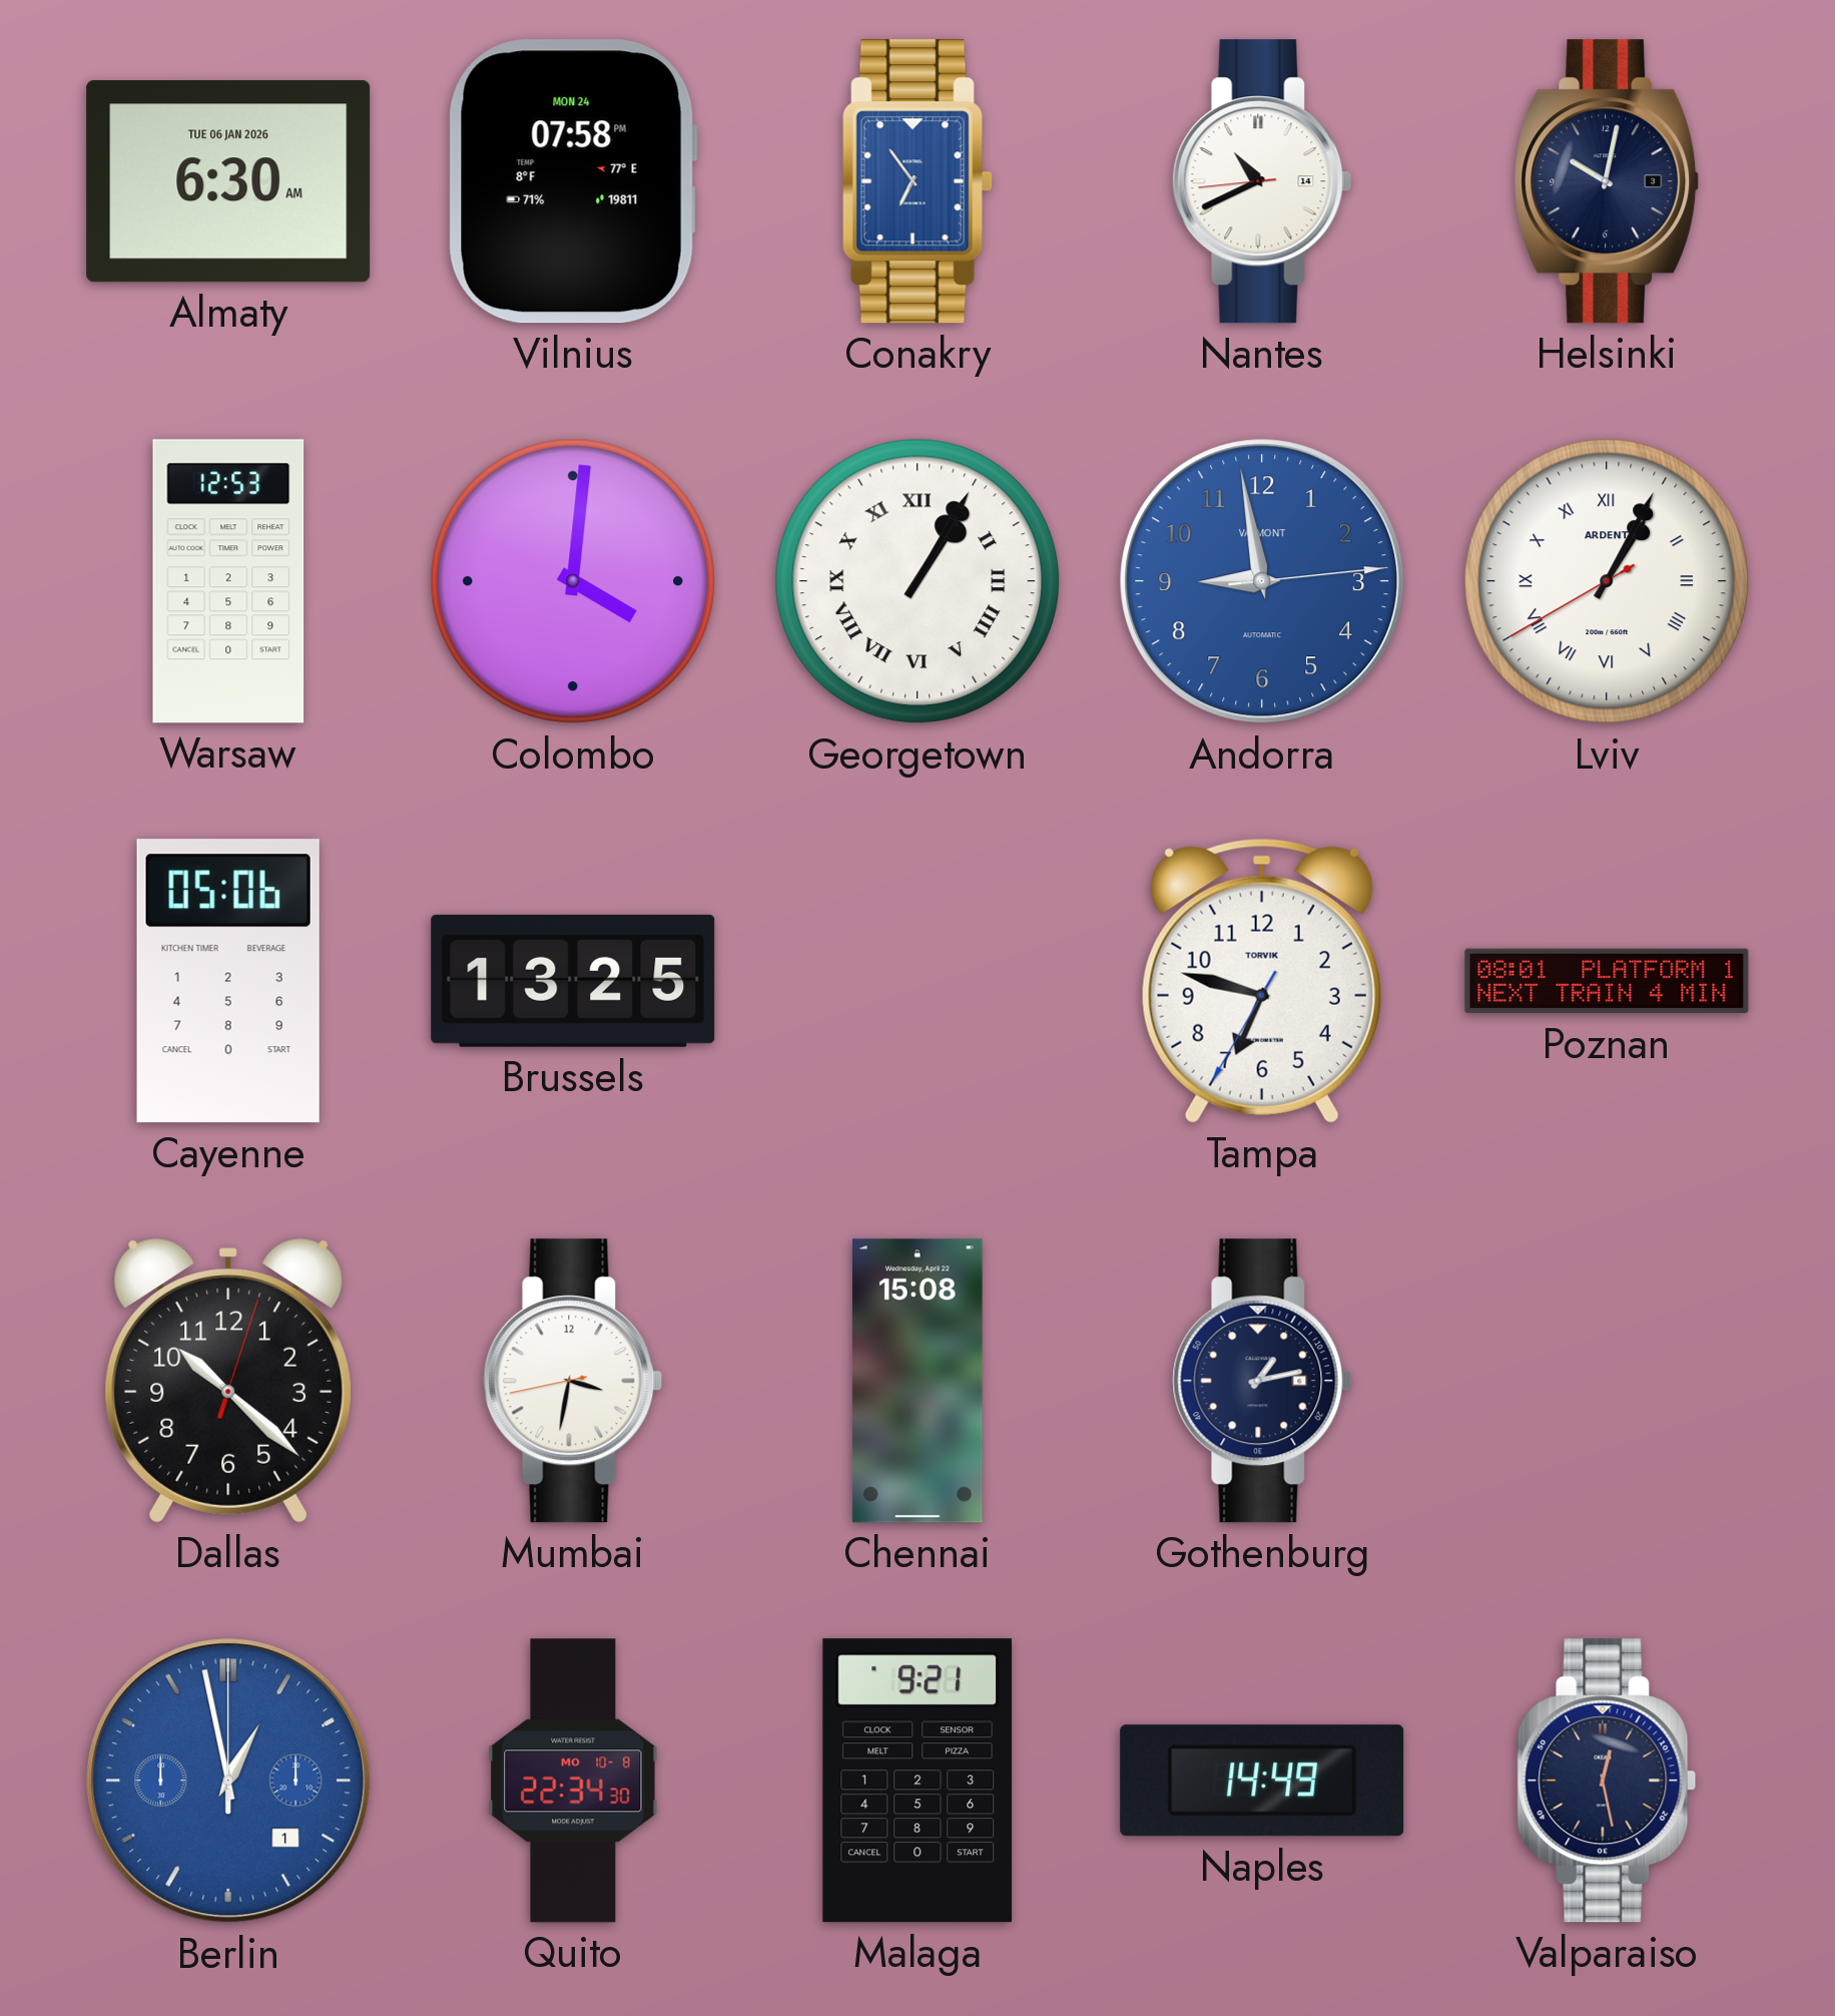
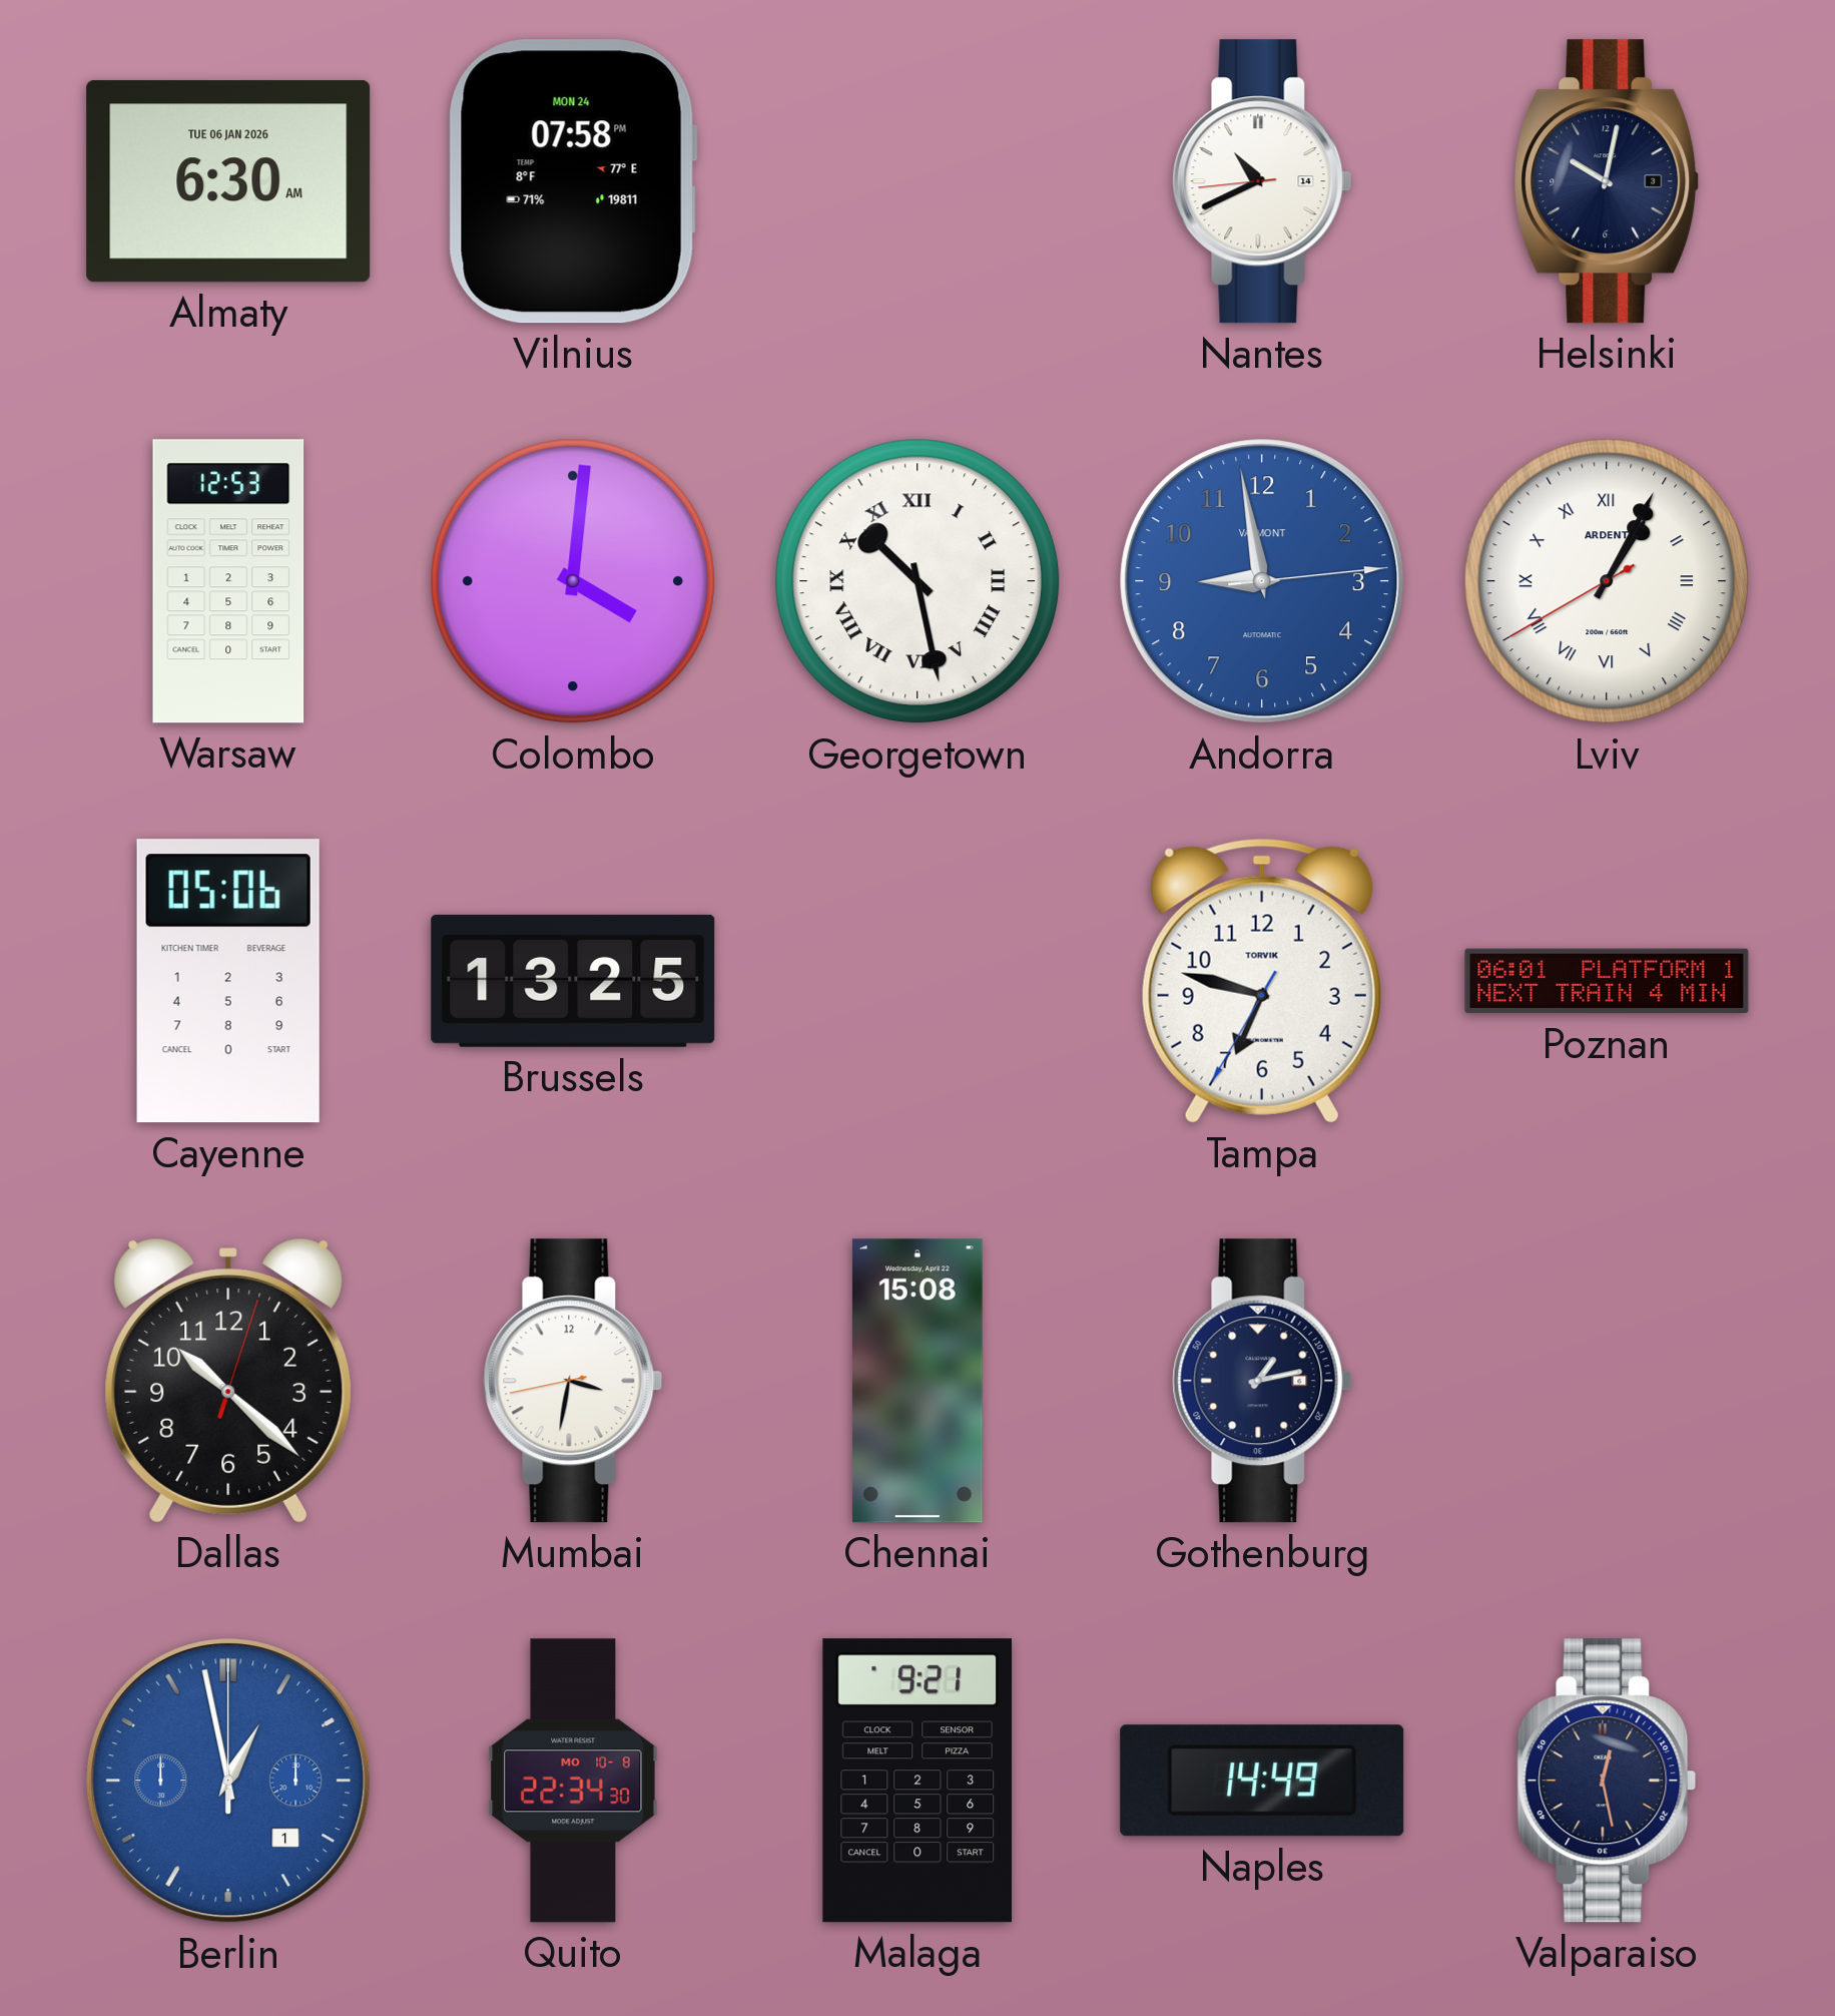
Conakry: 6:54 -> none
Georgetown: 1:05 -> 10:28
Poznan: 08:01 -> 06:01
